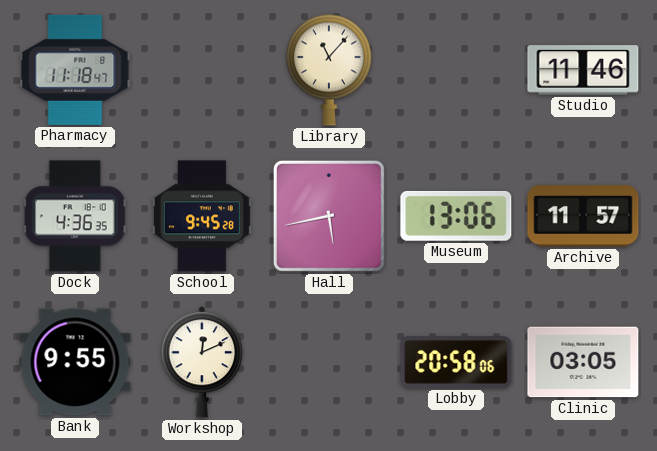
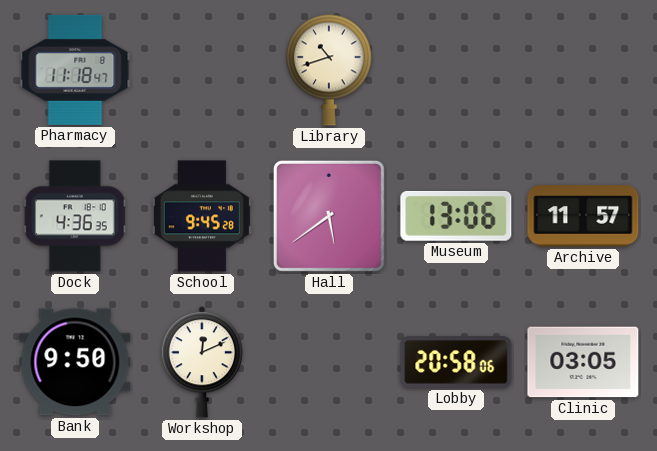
Library: 11:07 -> 10:42
Studio: 11:46 -> none
Hall: 5:43 -> 5:39
Bank: 9:55 -> 9:50
